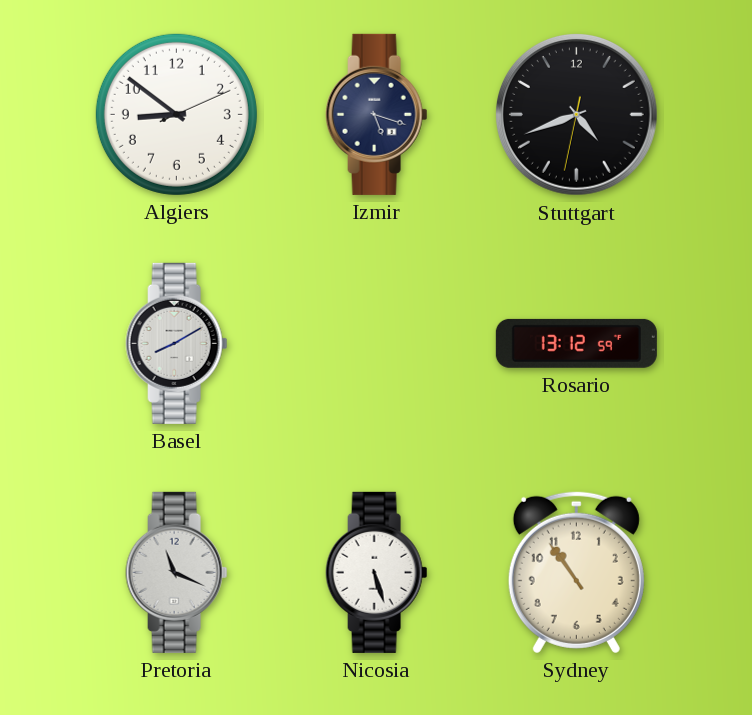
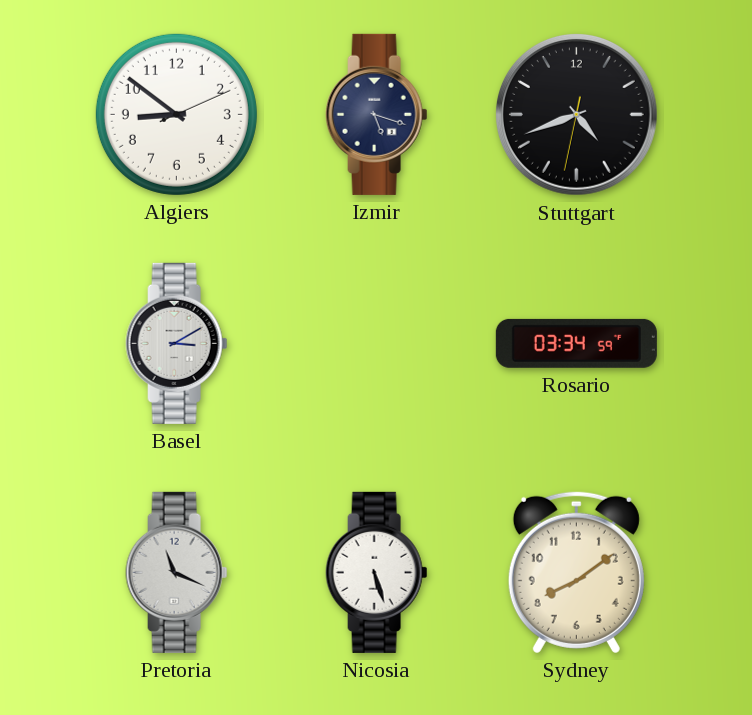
Basel: 8:10 -> 3:10
Rosario: 13:12 -> 03:34
Sydney: 10:54 -> 8:09
